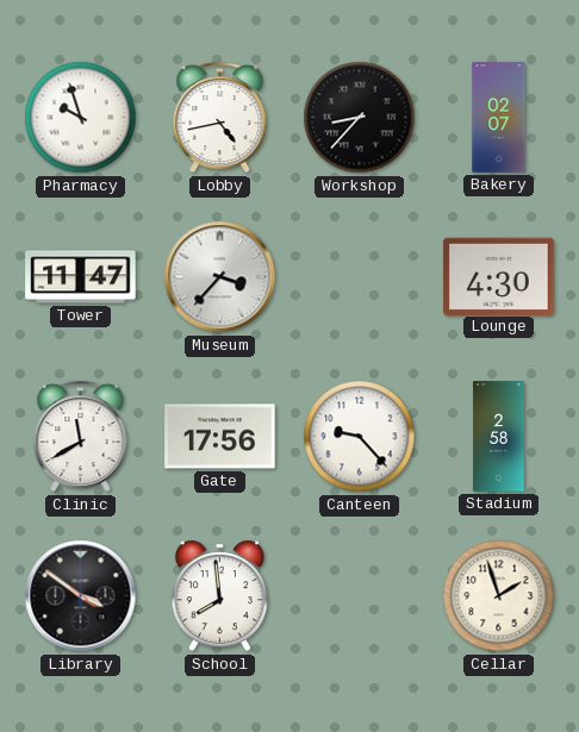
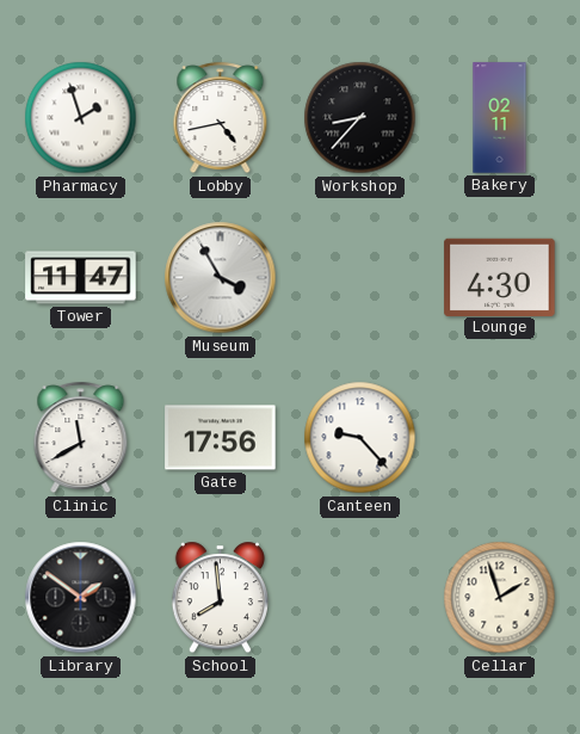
Pharmacy: 9:57 -> 1:57
Bakery: 02:07 -> 02:11
Museum: 3:37 -> 3:55
Stadium: 2:58 -> none
Library: 3:51 -> 1:51
